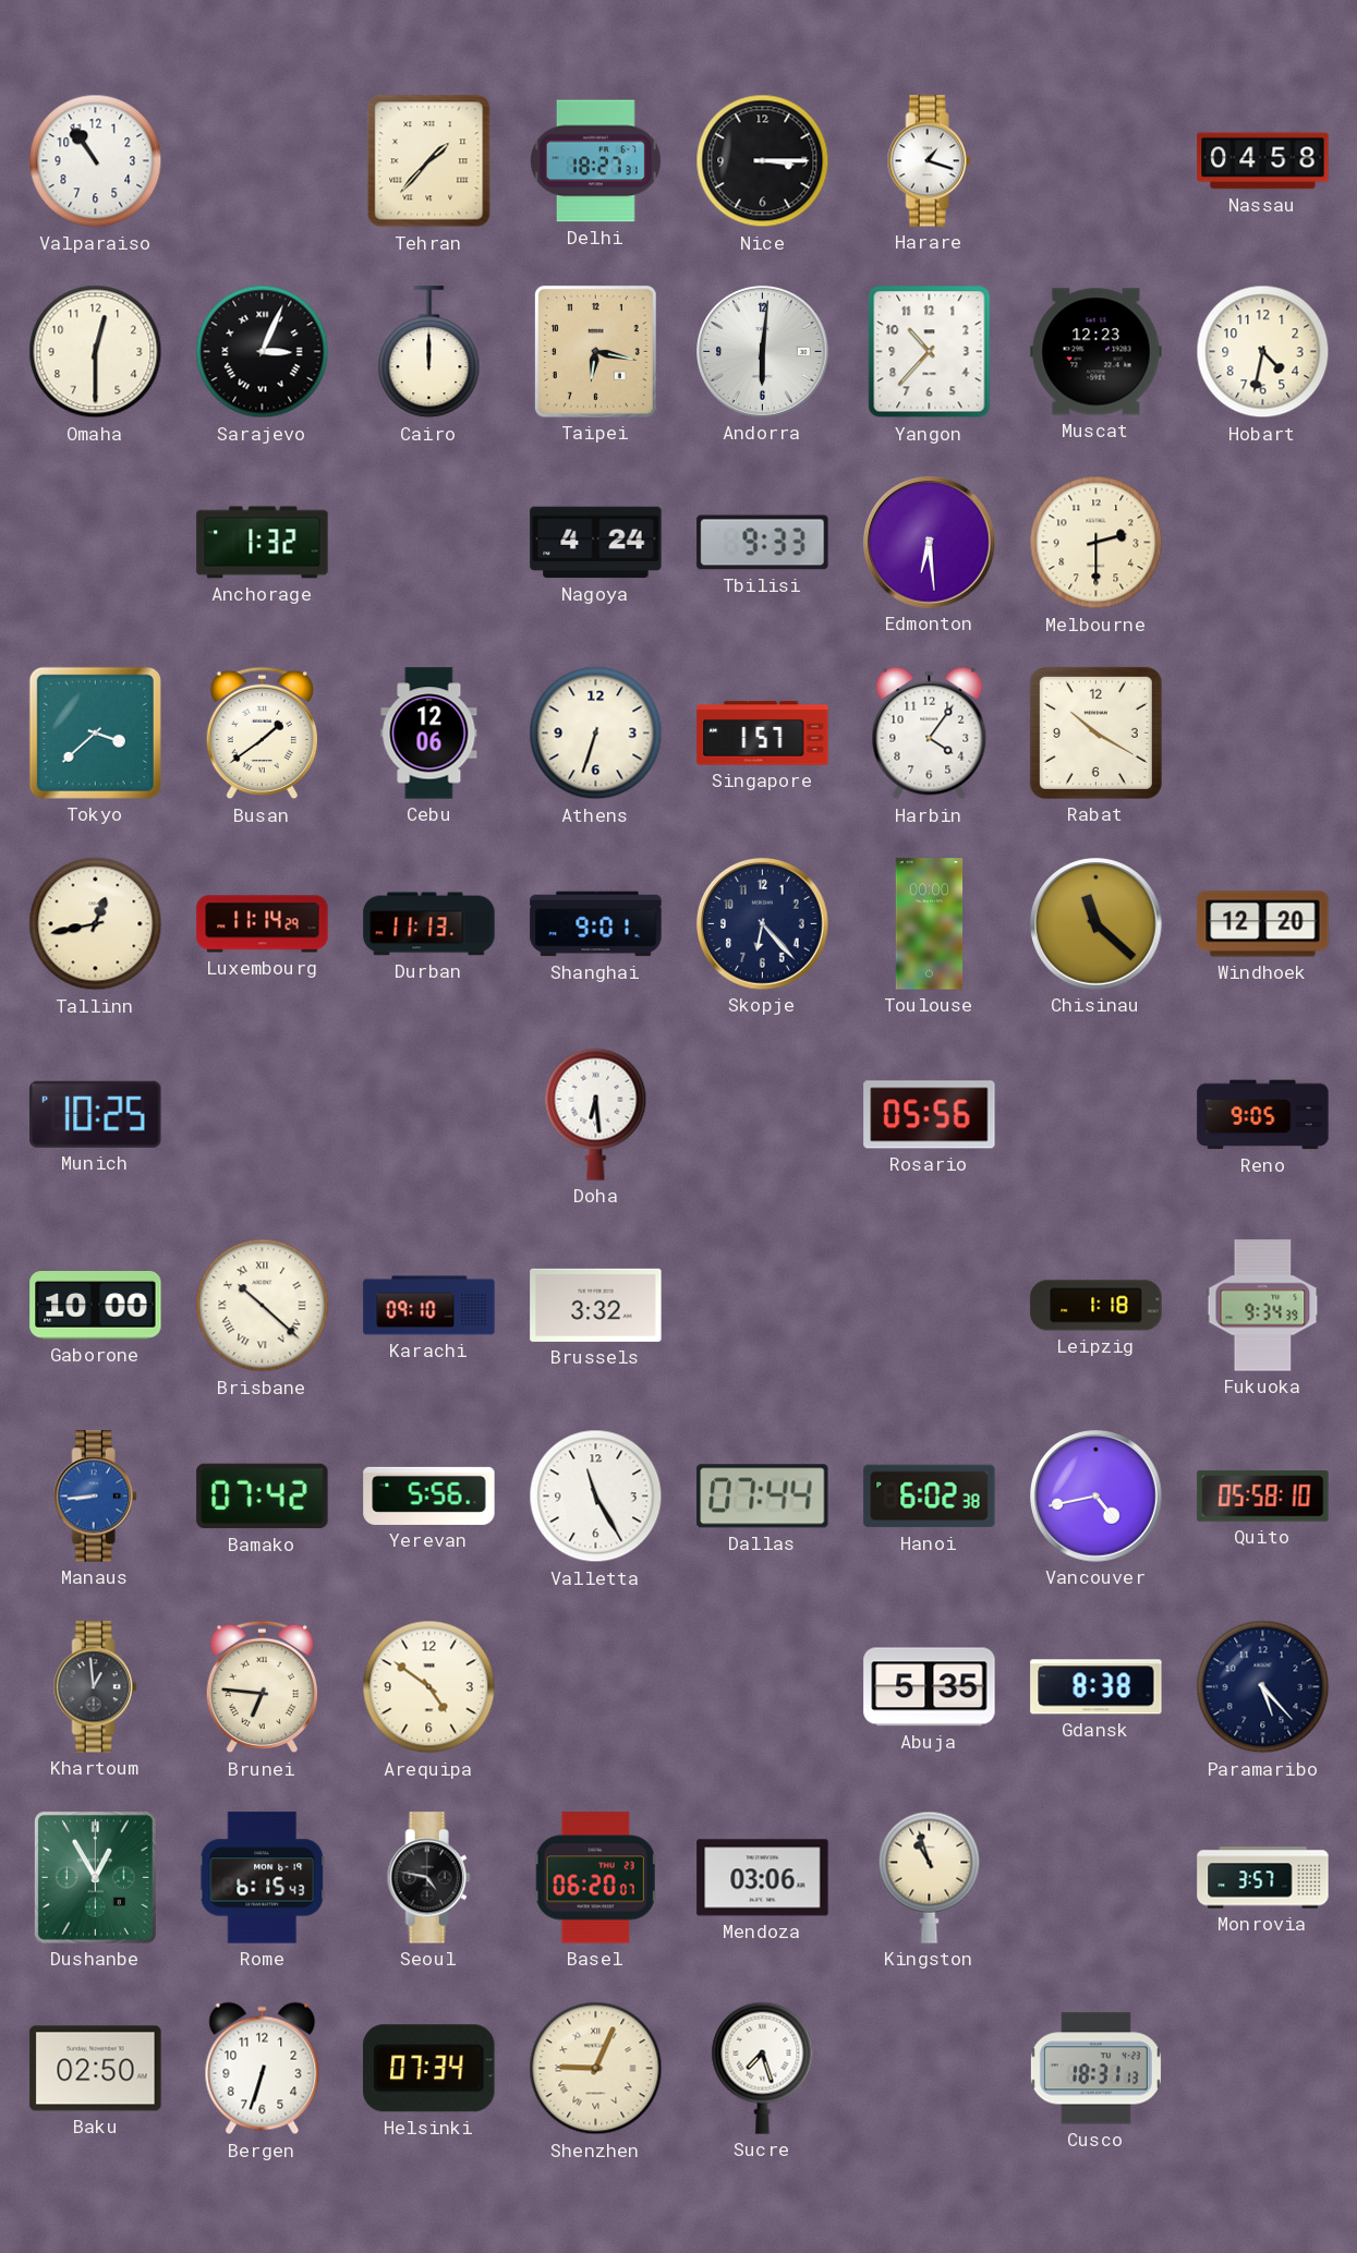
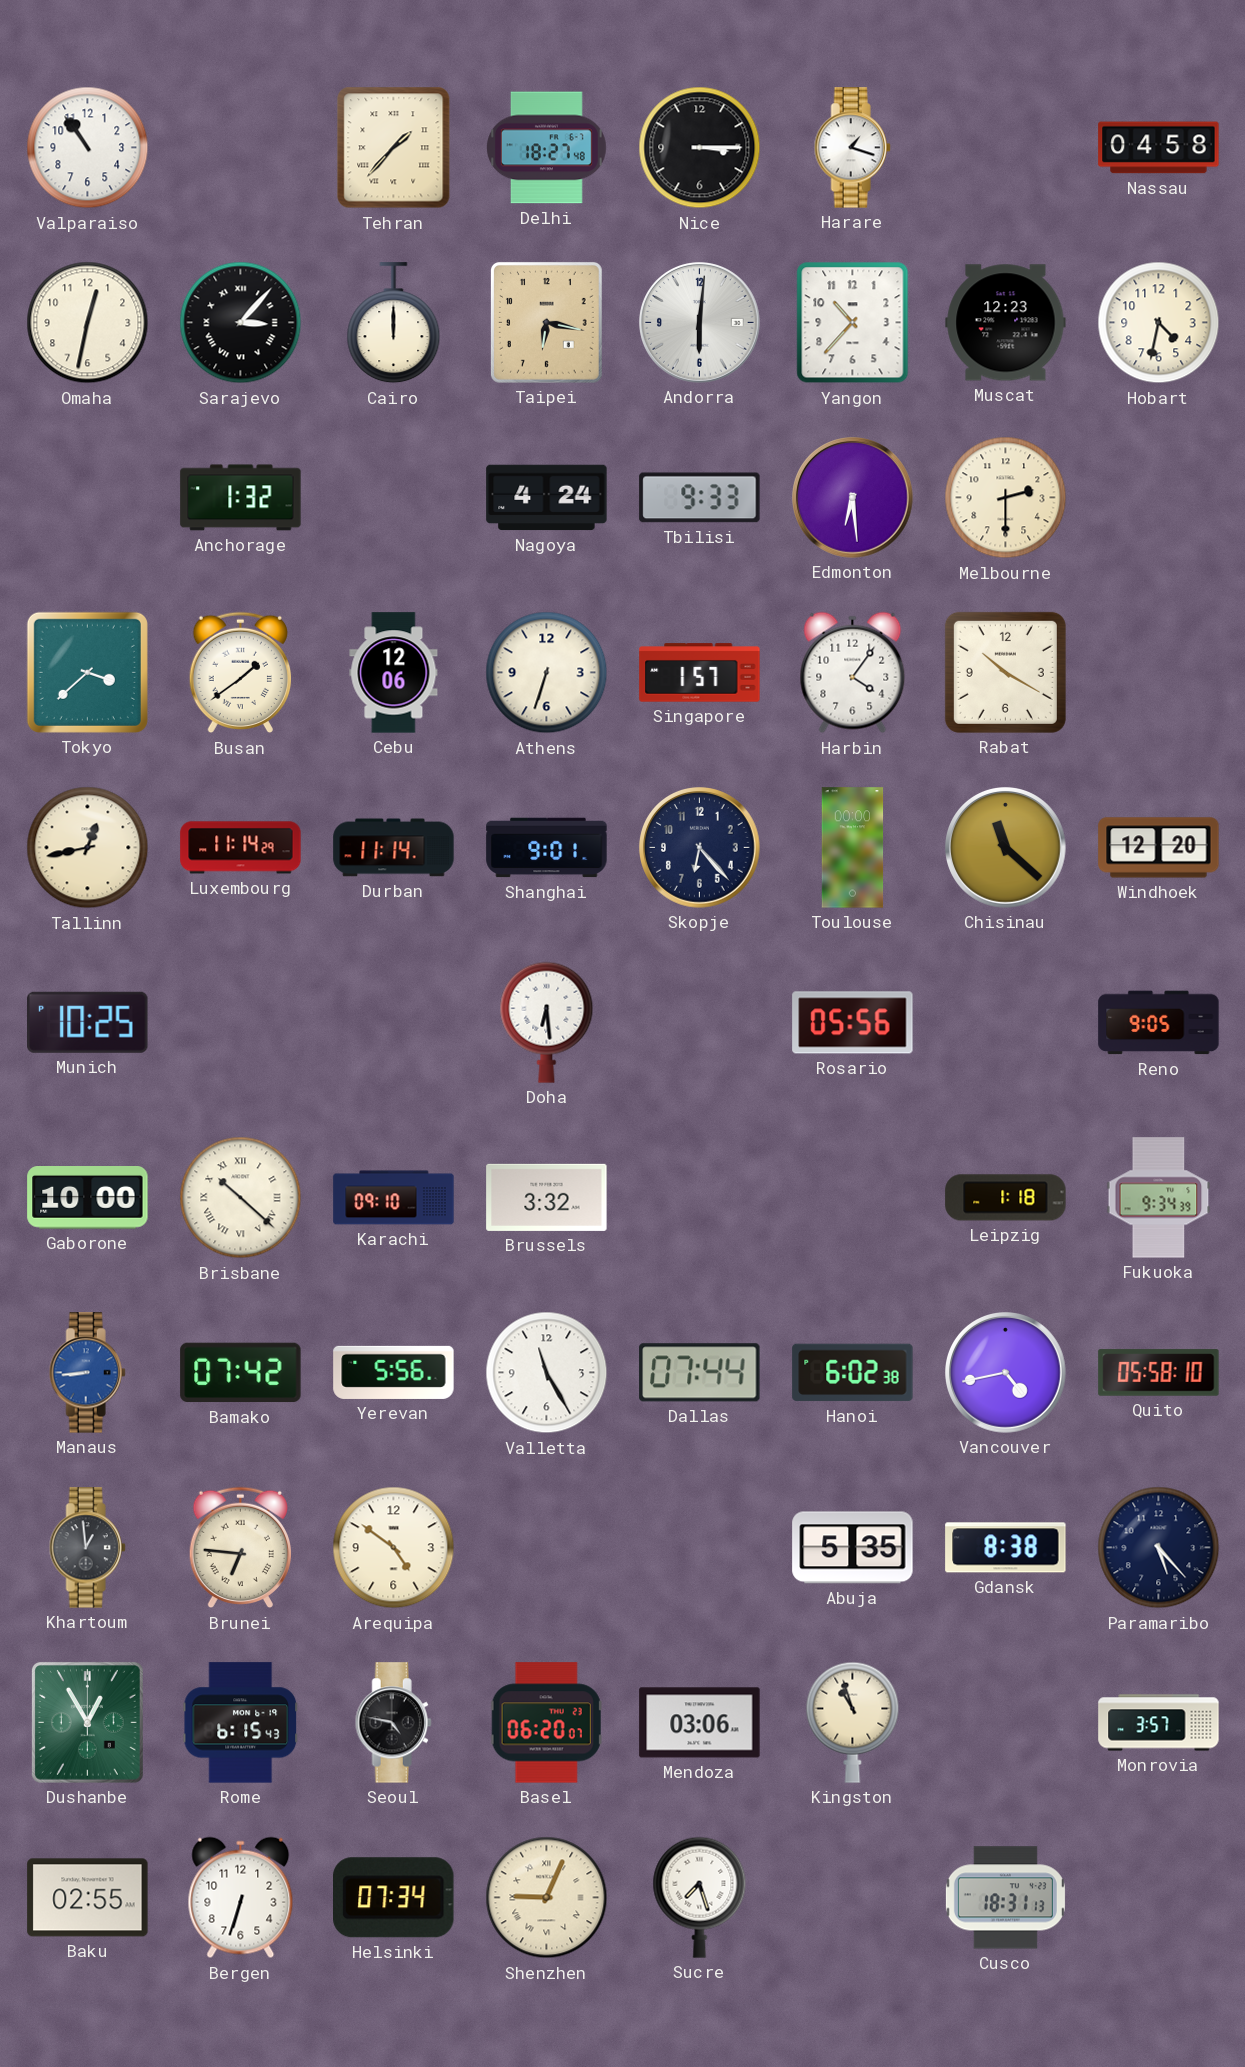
Delhi: 18:27:31 -> 18:27:48
Omaha: 12:30 -> 12:32
Sarajevo: 3:04 -> 3:07
Durban: 11:13 -> 11:14
Baku: 02:50 -> 02:55
